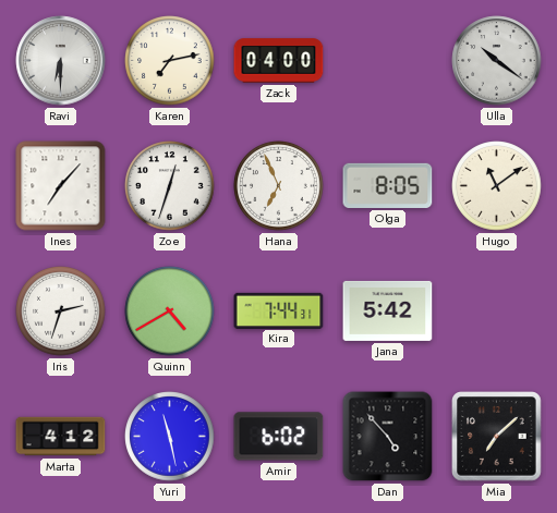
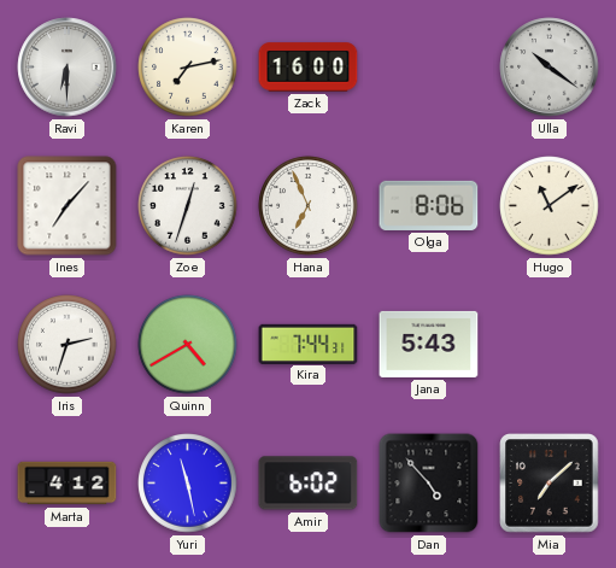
Zack: 04:00 -> 16:00
Olga: 8:05 -> 8:06
Jana: 5:42 -> 5:43
